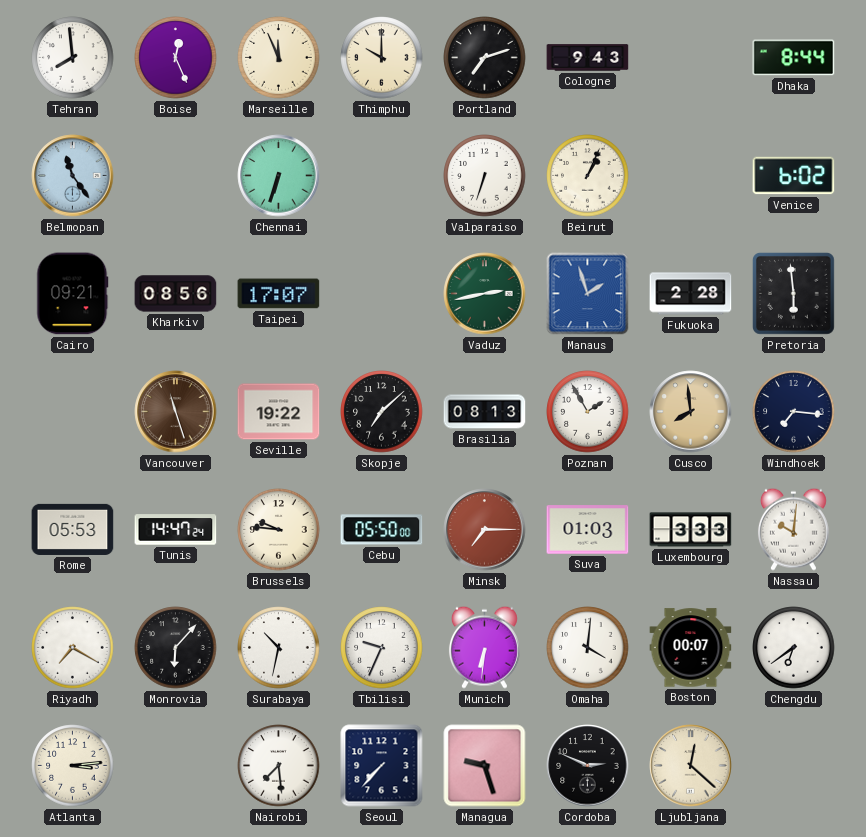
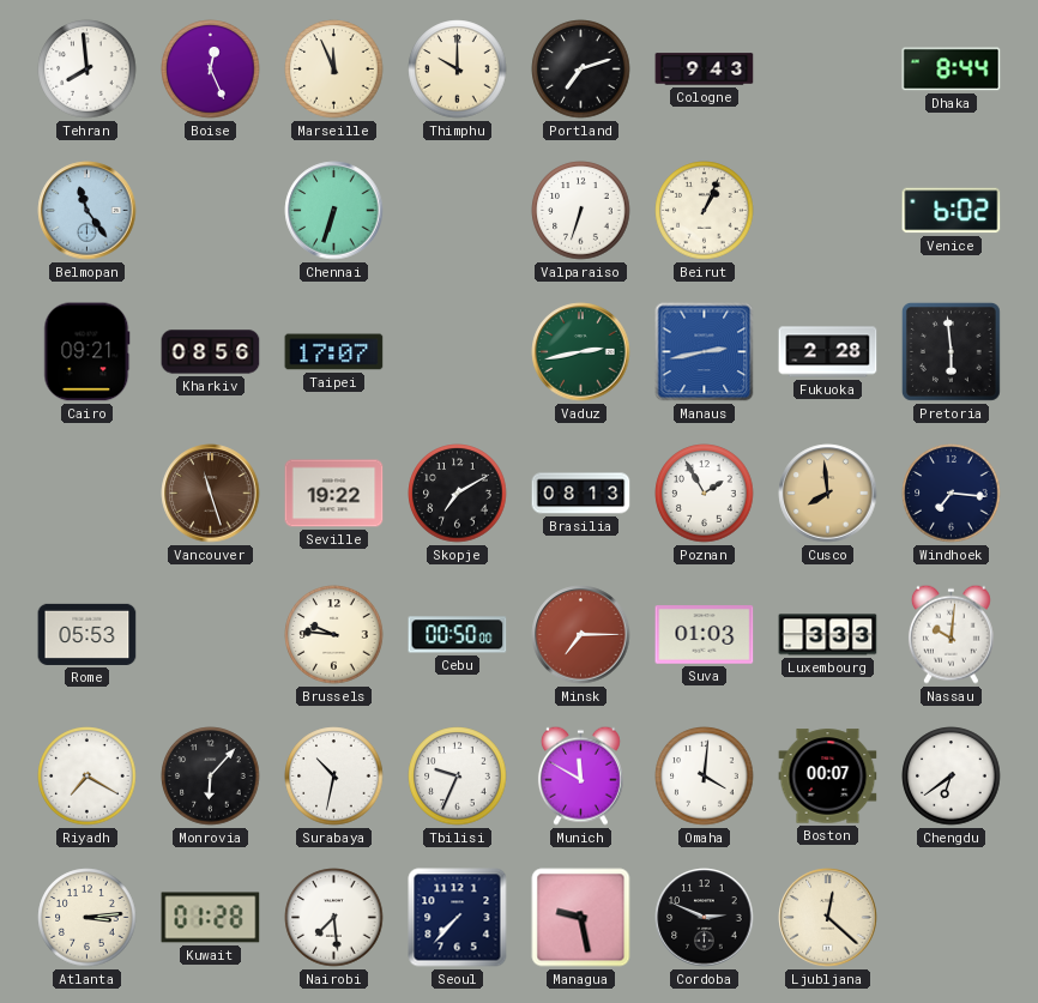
Manaus: 1:57 -> 2:43
Skopje: 7:08 -> 7:10
Tunis: 14:47 -> none
Cebu: 05:50 -> 00:50
Munich: 6:31 -> 11:50
Kuwait: none -> 01:28
Managua: 9:27 -> 9:28
